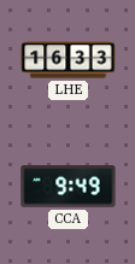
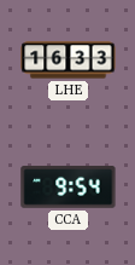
CCA: 9:49 -> 9:54
